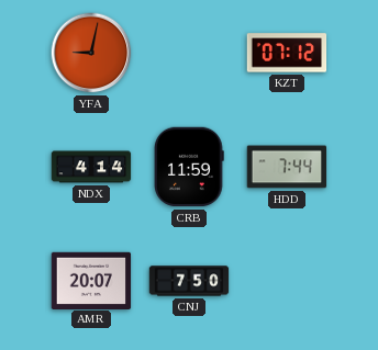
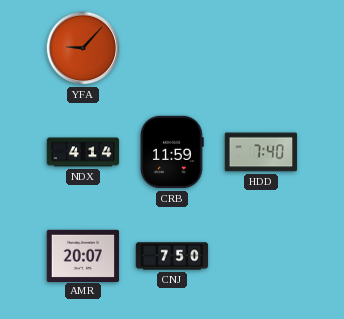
YFA: 9:02 -> 9:07
KZT: 07:12 -> none
HDD: 7:44 -> 7:40
